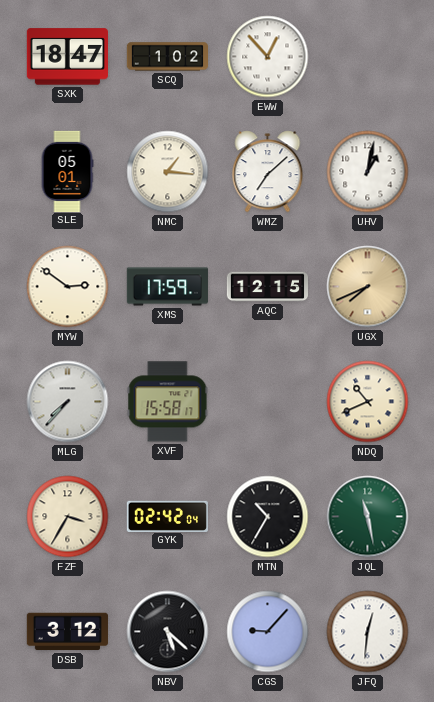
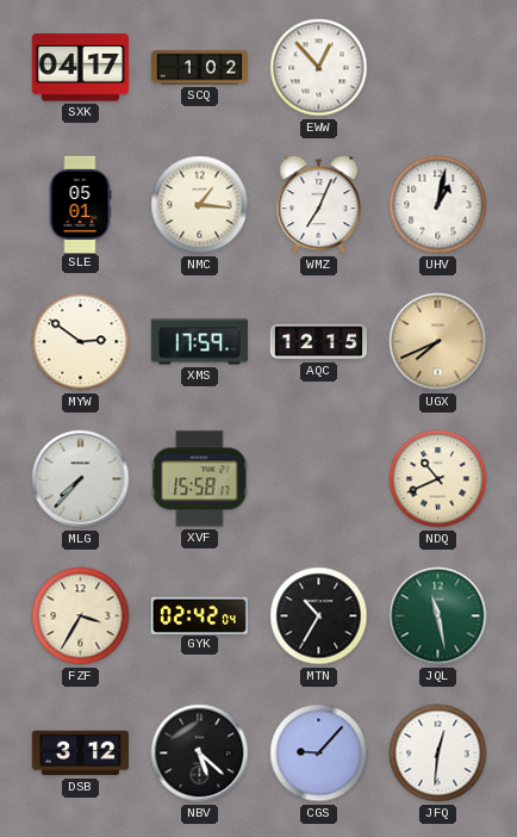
SXK: 18:47 -> 04:17
WMZ: 7:08 -> 7:04
